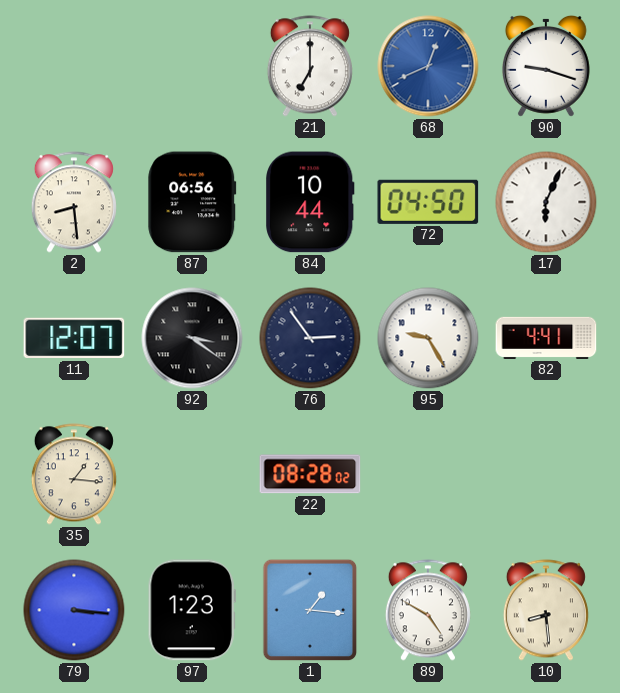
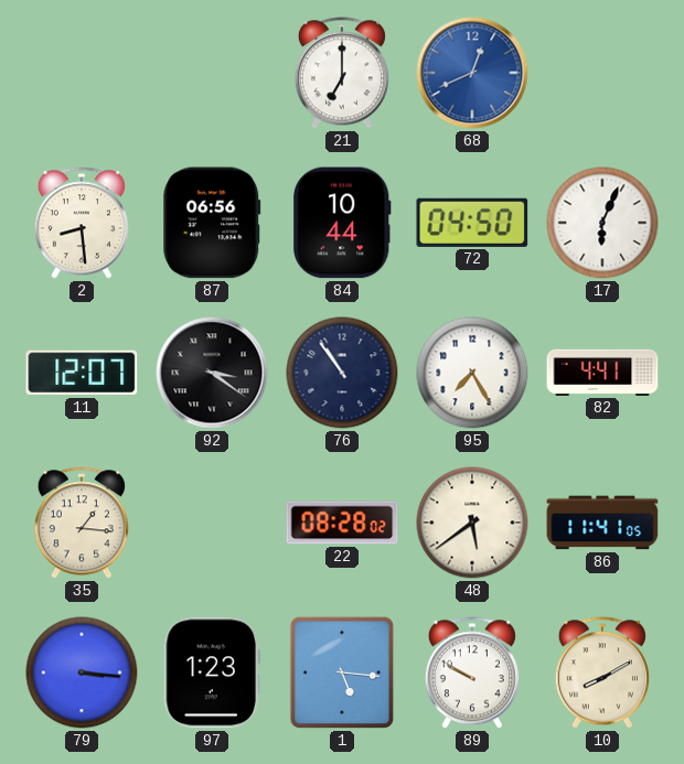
90: 9:18 -> none
76: 2:54 -> 10:54
95: 9:25 -> 7:25
48: none -> 5:39
86: none -> 11:41
1: 1:16 -> 5:16
89: 4:50 -> 9:50
10: 8:29 -> 8:10
